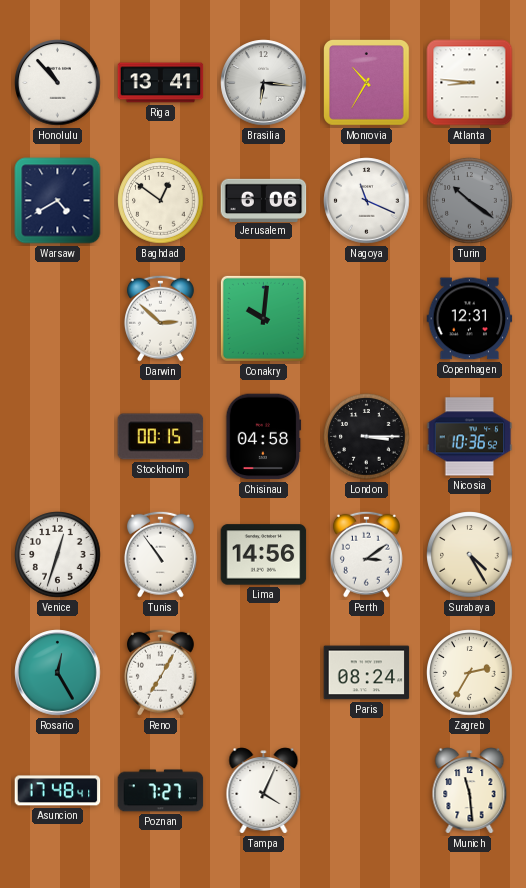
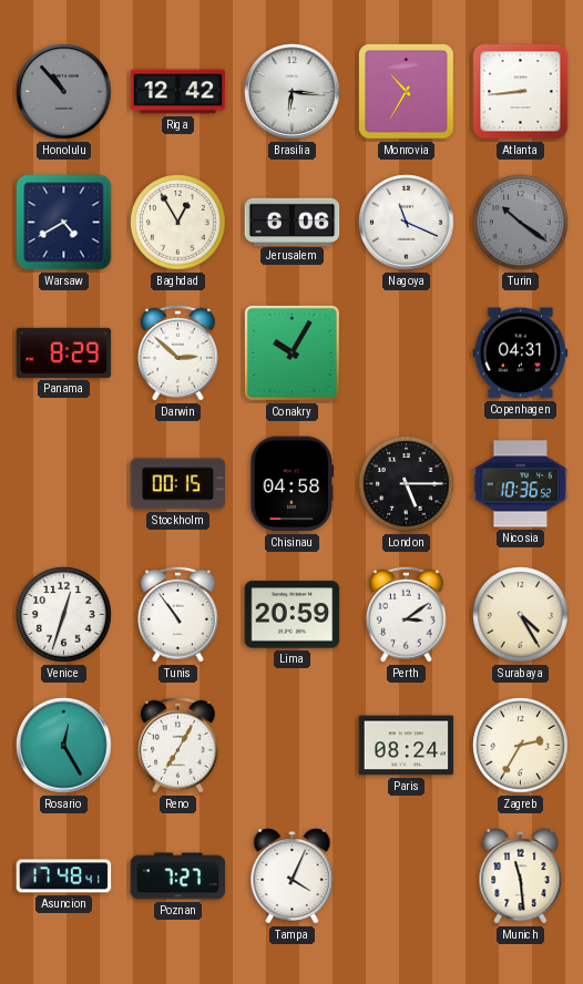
Honolulu dial: white -> grey
Riga: 13:41 -> 12:42
Atlanta: 8:46 -> 8:44
Baghdad: 12:51 -> 12:55
Panama: none -> 8:29
Conakry: 10:01 -> 10:05
Copenhagen: 12:31 -> 04:31
London: 3:15 -> 5:15
Lima: 14:56 -> 20:59
